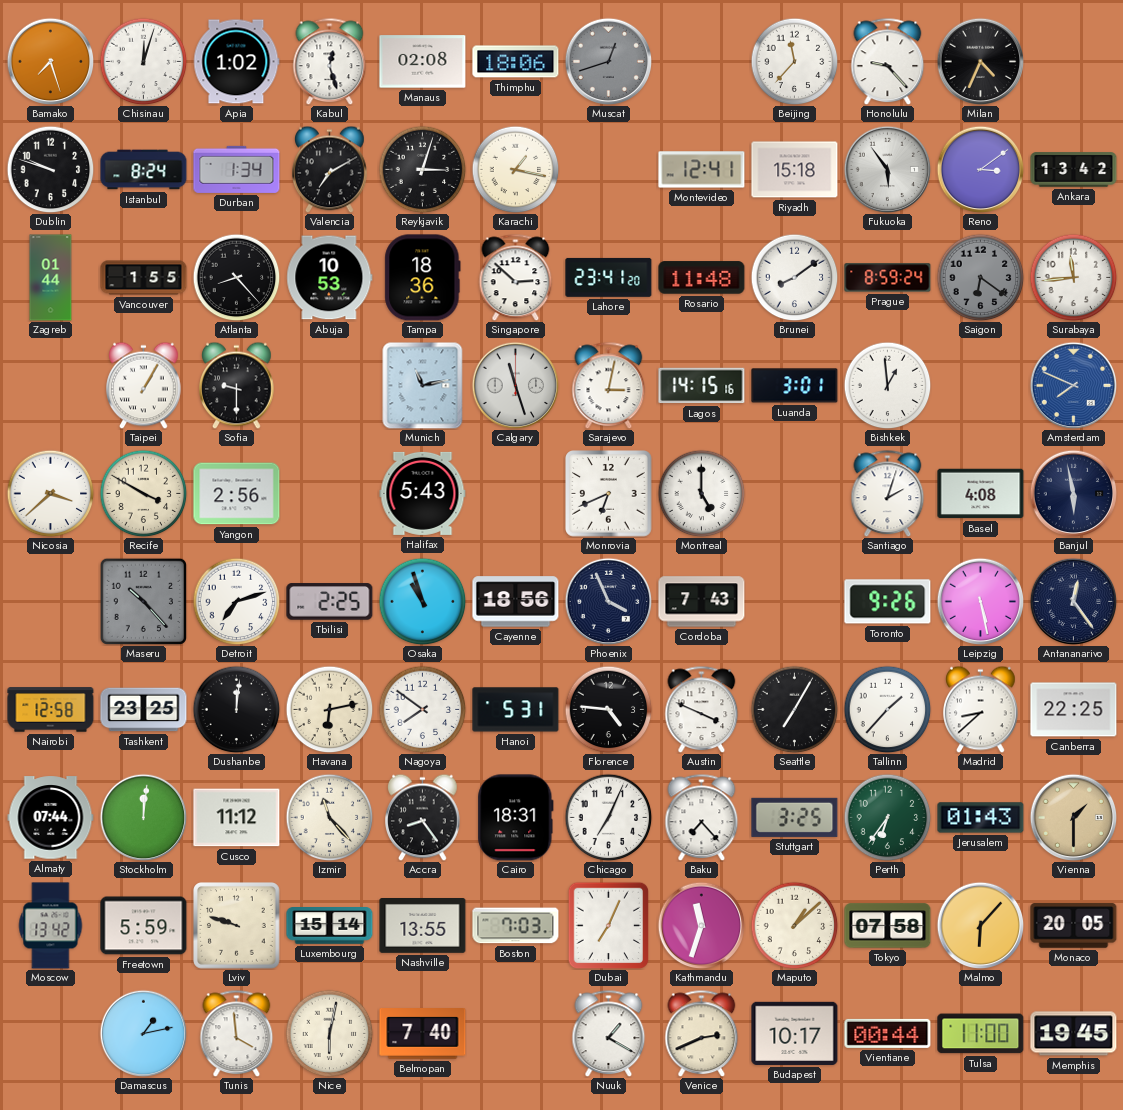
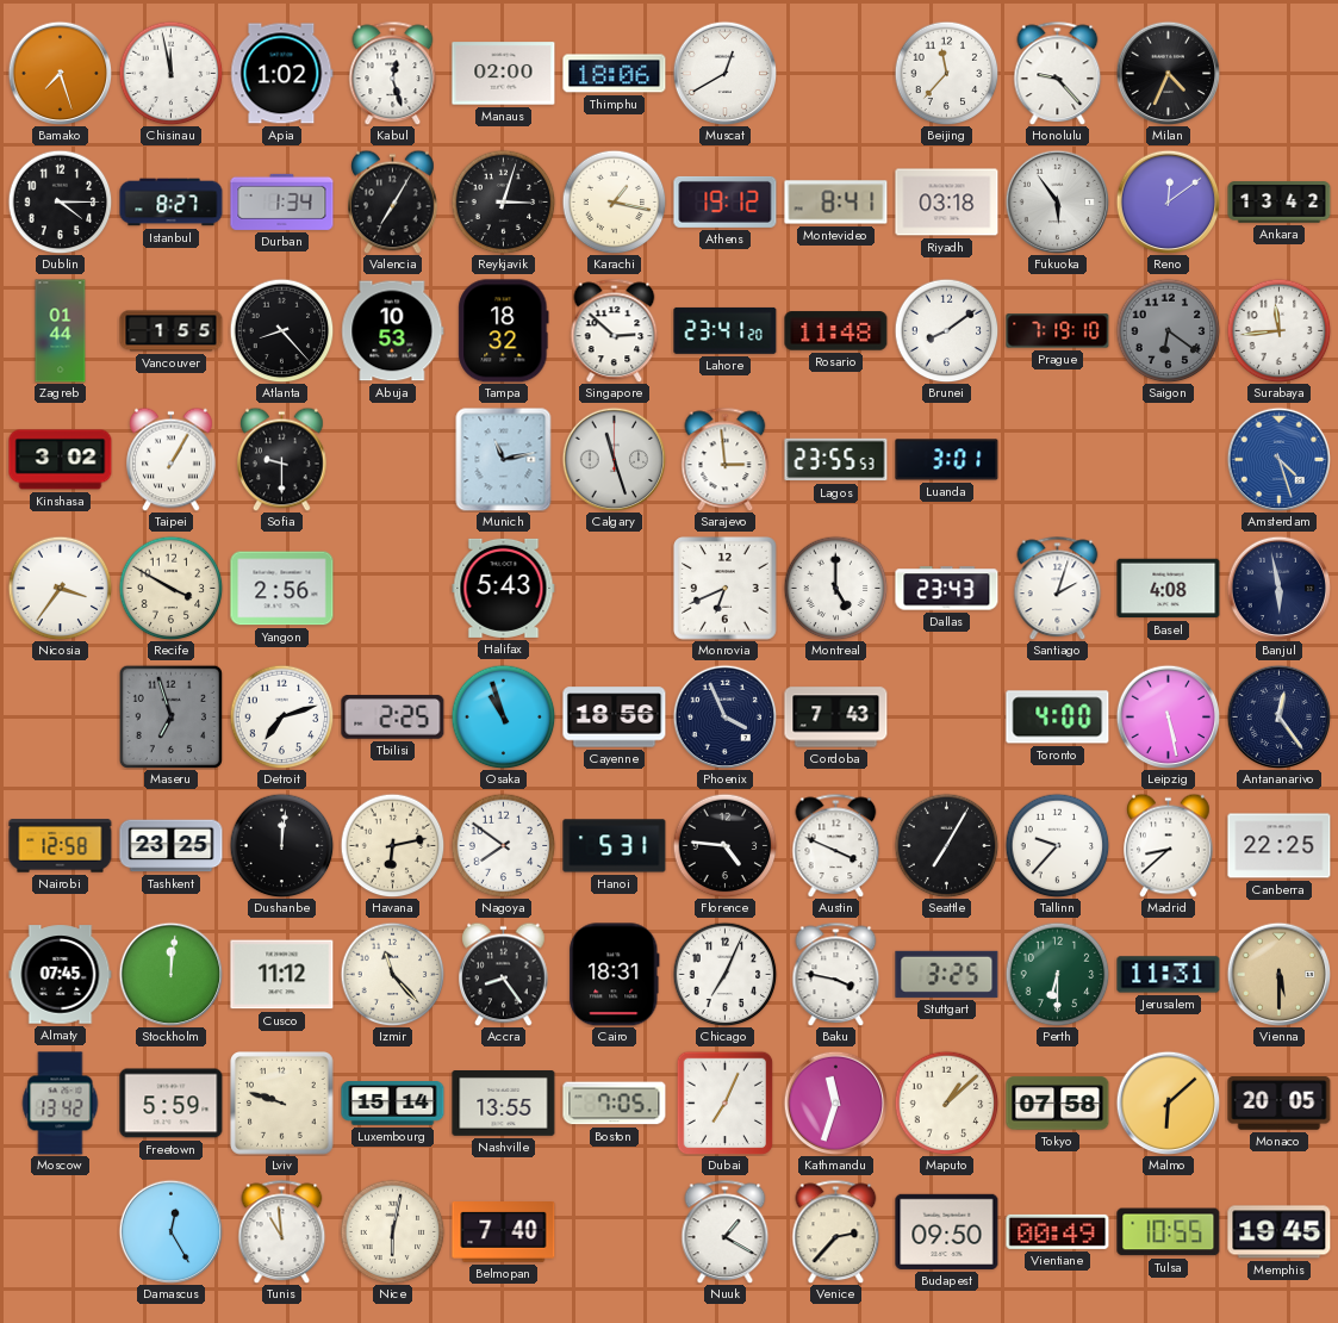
Chisinau: 12:03 -> 11:58
Manaus: 02:08 -> 02:00
Muscat: 12:42 -> 12:40
Muscat dial: grey -> white
Dublin: 9:48 -> 4:15
Istanbul: 8:24 -> 8:27
Valencia: 7:10 -> 7:05
Athens: none -> 19:12
Montevideo: 12:41 -> 8:41
Riyadh: 15:18 -> 03:18
Reno: 3:09 -> 12:09
Tampa: 18:36 -> 18:32
Prague: 8:59 -> 7:19
Kinshasa: none -> 3:02
Sarajevo: 3:02 -> 2:59
Lagos: 14:15 -> 23:55
Bishkek: 12:59 -> none
Amsterdam: 7:49 -> 4:27
Nicosia: 3:38 -> 3:36
Dallas: none -> 23:43
Maseru: 10:23 -> 6:57
Toronto: 9:26 -> 4:00
Tallinn: 1:37 -> 9:37
Almaty: 07:44 -> 07:45
Baku: 7:23 -> 3:47
Perth: 6:36 -> 6:30
Jerusalem: 01:43 -> 11:31
Vienna: 1:30 -> 5:30
Boston: 7:03 -> 7:05
Malmo: 6:07 -> 6:08
Damascus: 1:13 -> 12:25
Tunis: 3:59 -> 10:59
Venice: 2:41 -> 2:37
Budapest: 10:17 -> 09:50
Vientiane: 00:44 -> 00:49
Tulsa: 11:00 -> 10:55
